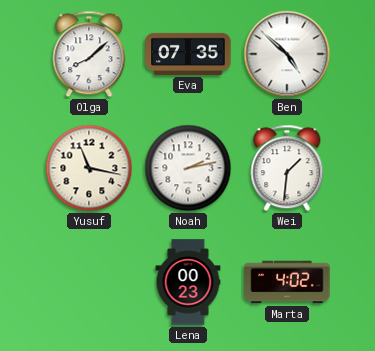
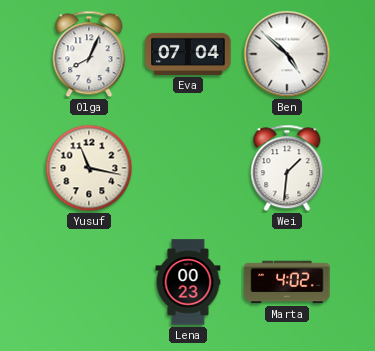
Olga: 8:08 -> 8:04
Eva: 07:35 -> 07:04
Noah: 2:13 -> none
